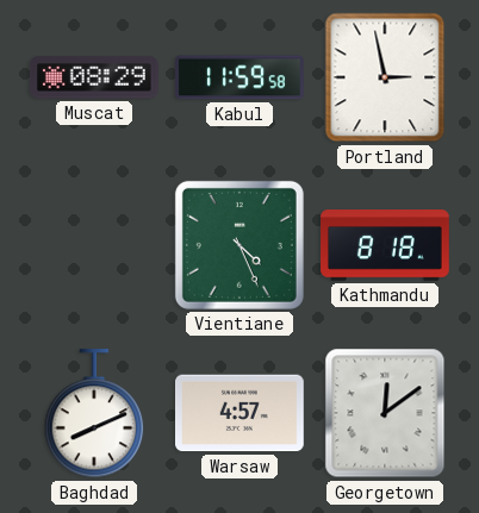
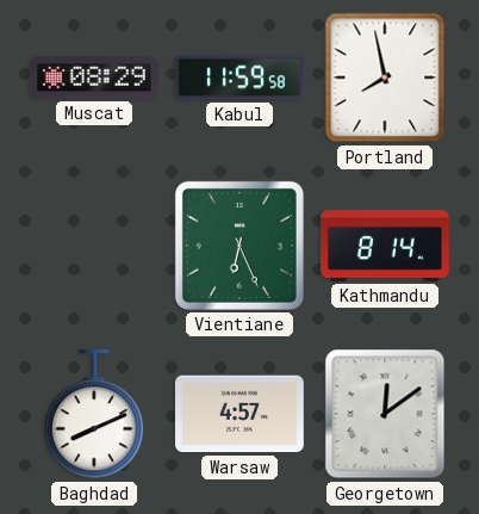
Portland: 2:58 -> 7:58
Vientiane: 4:26 -> 6:26
Kathmandu: 8:18 -> 8:14
